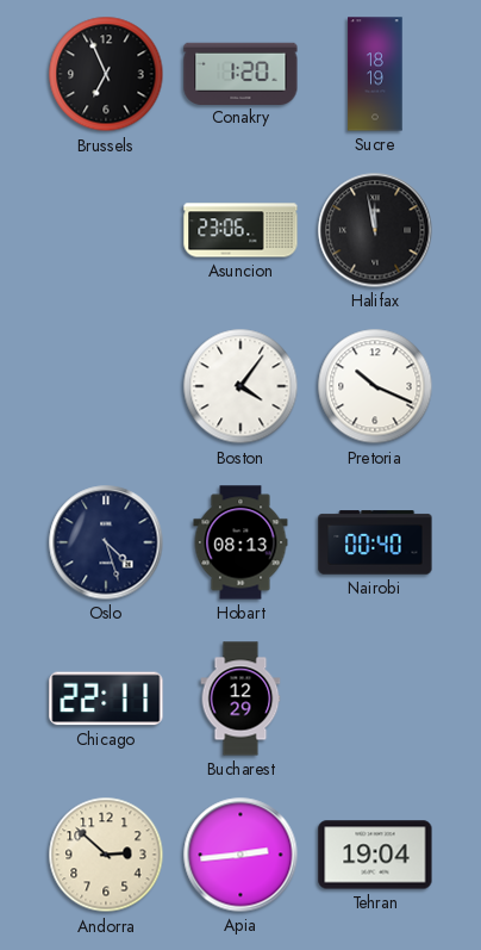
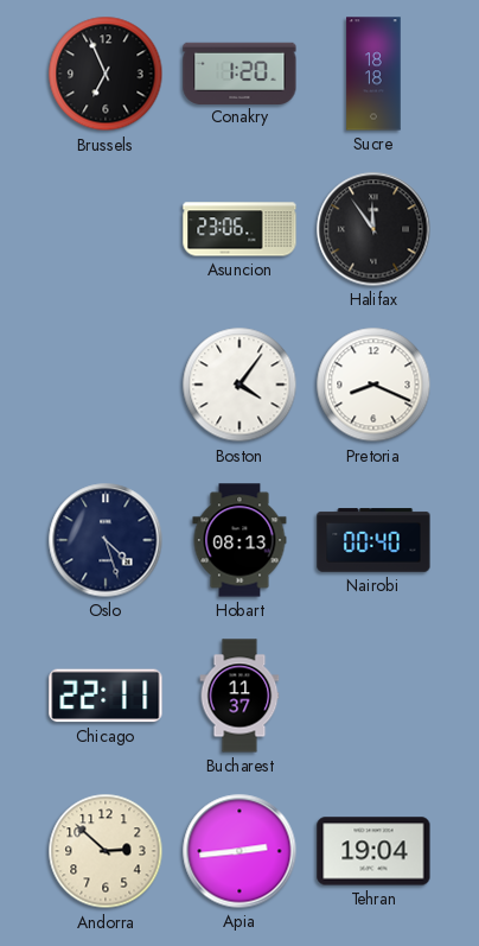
Sucre: 18:19 -> 18:18
Halifax: 11:58 -> 11:54
Pretoria: 10:19 -> 8:19
Bucharest: 12:29 -> 11:37
